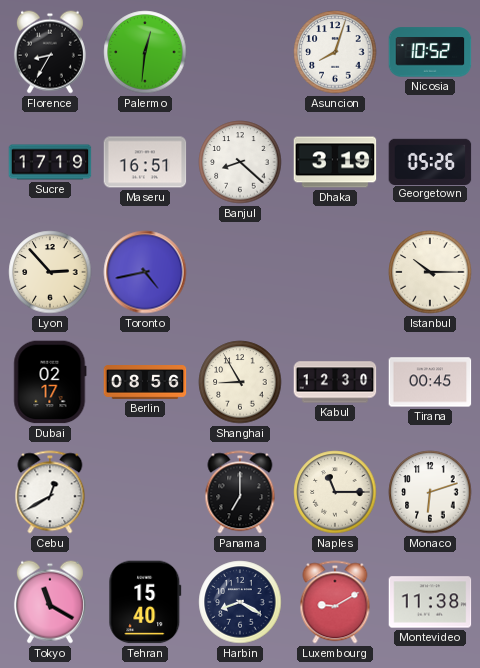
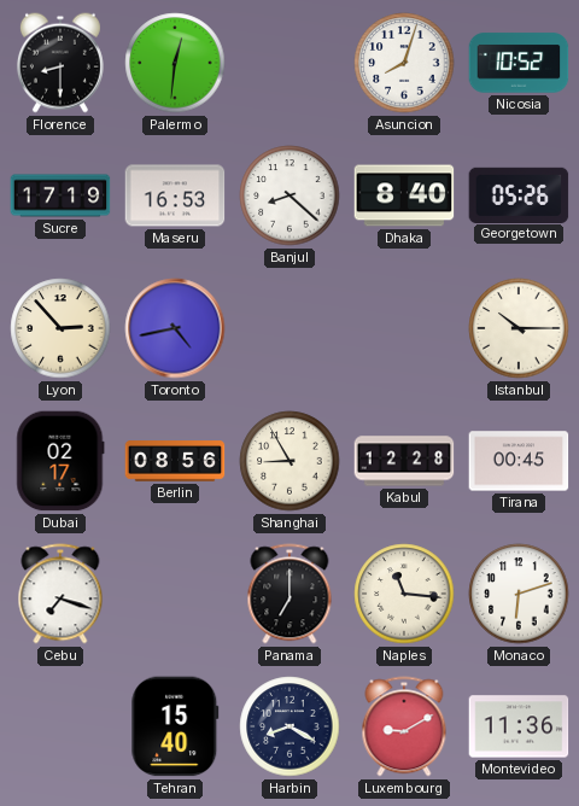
Florence: 8:35 -> 8:30
Maseru: 16:51 -> 16:53
Dhaka: 3:19 -> 8:40
Kabul: 12:30 -> 12:28
Cebu: 12:40 -> 7:18
Naples: 11:15 -> 11:16
Tokyo: 11:20 -> none
Montevideo: 11:38 -> 11:36
